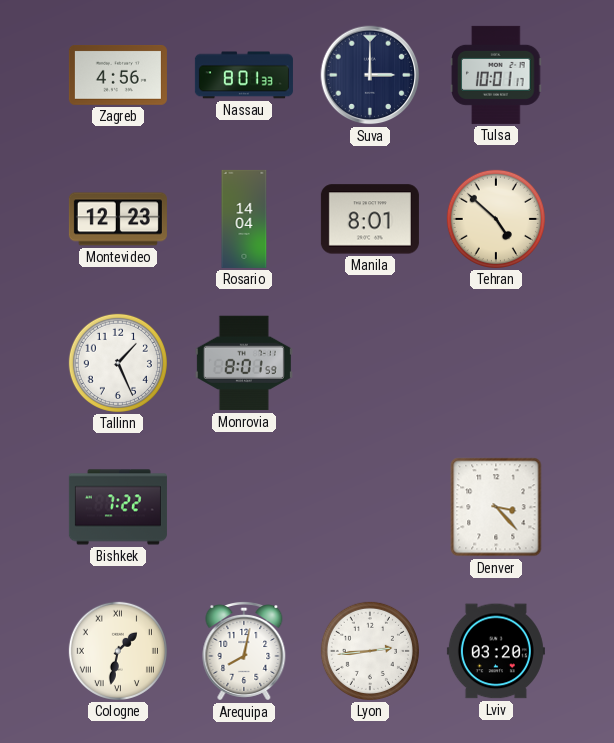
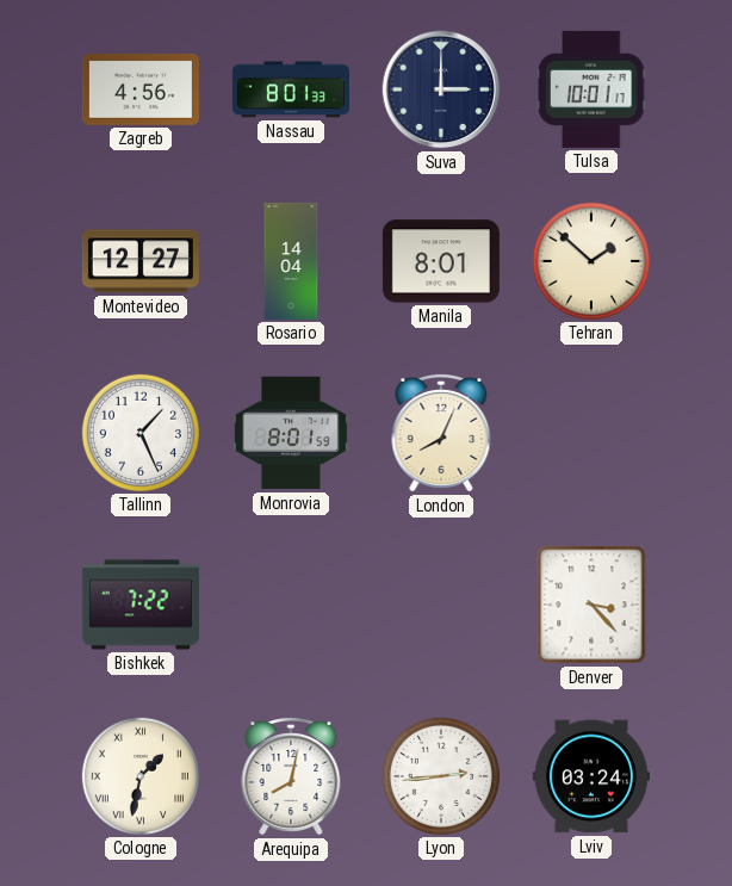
Montevideo: 12:23 -> 12:27
Tehran: 4:52 -> 1:52
London: none -> 8:04
Lviv: 03:20 -> 03:24
